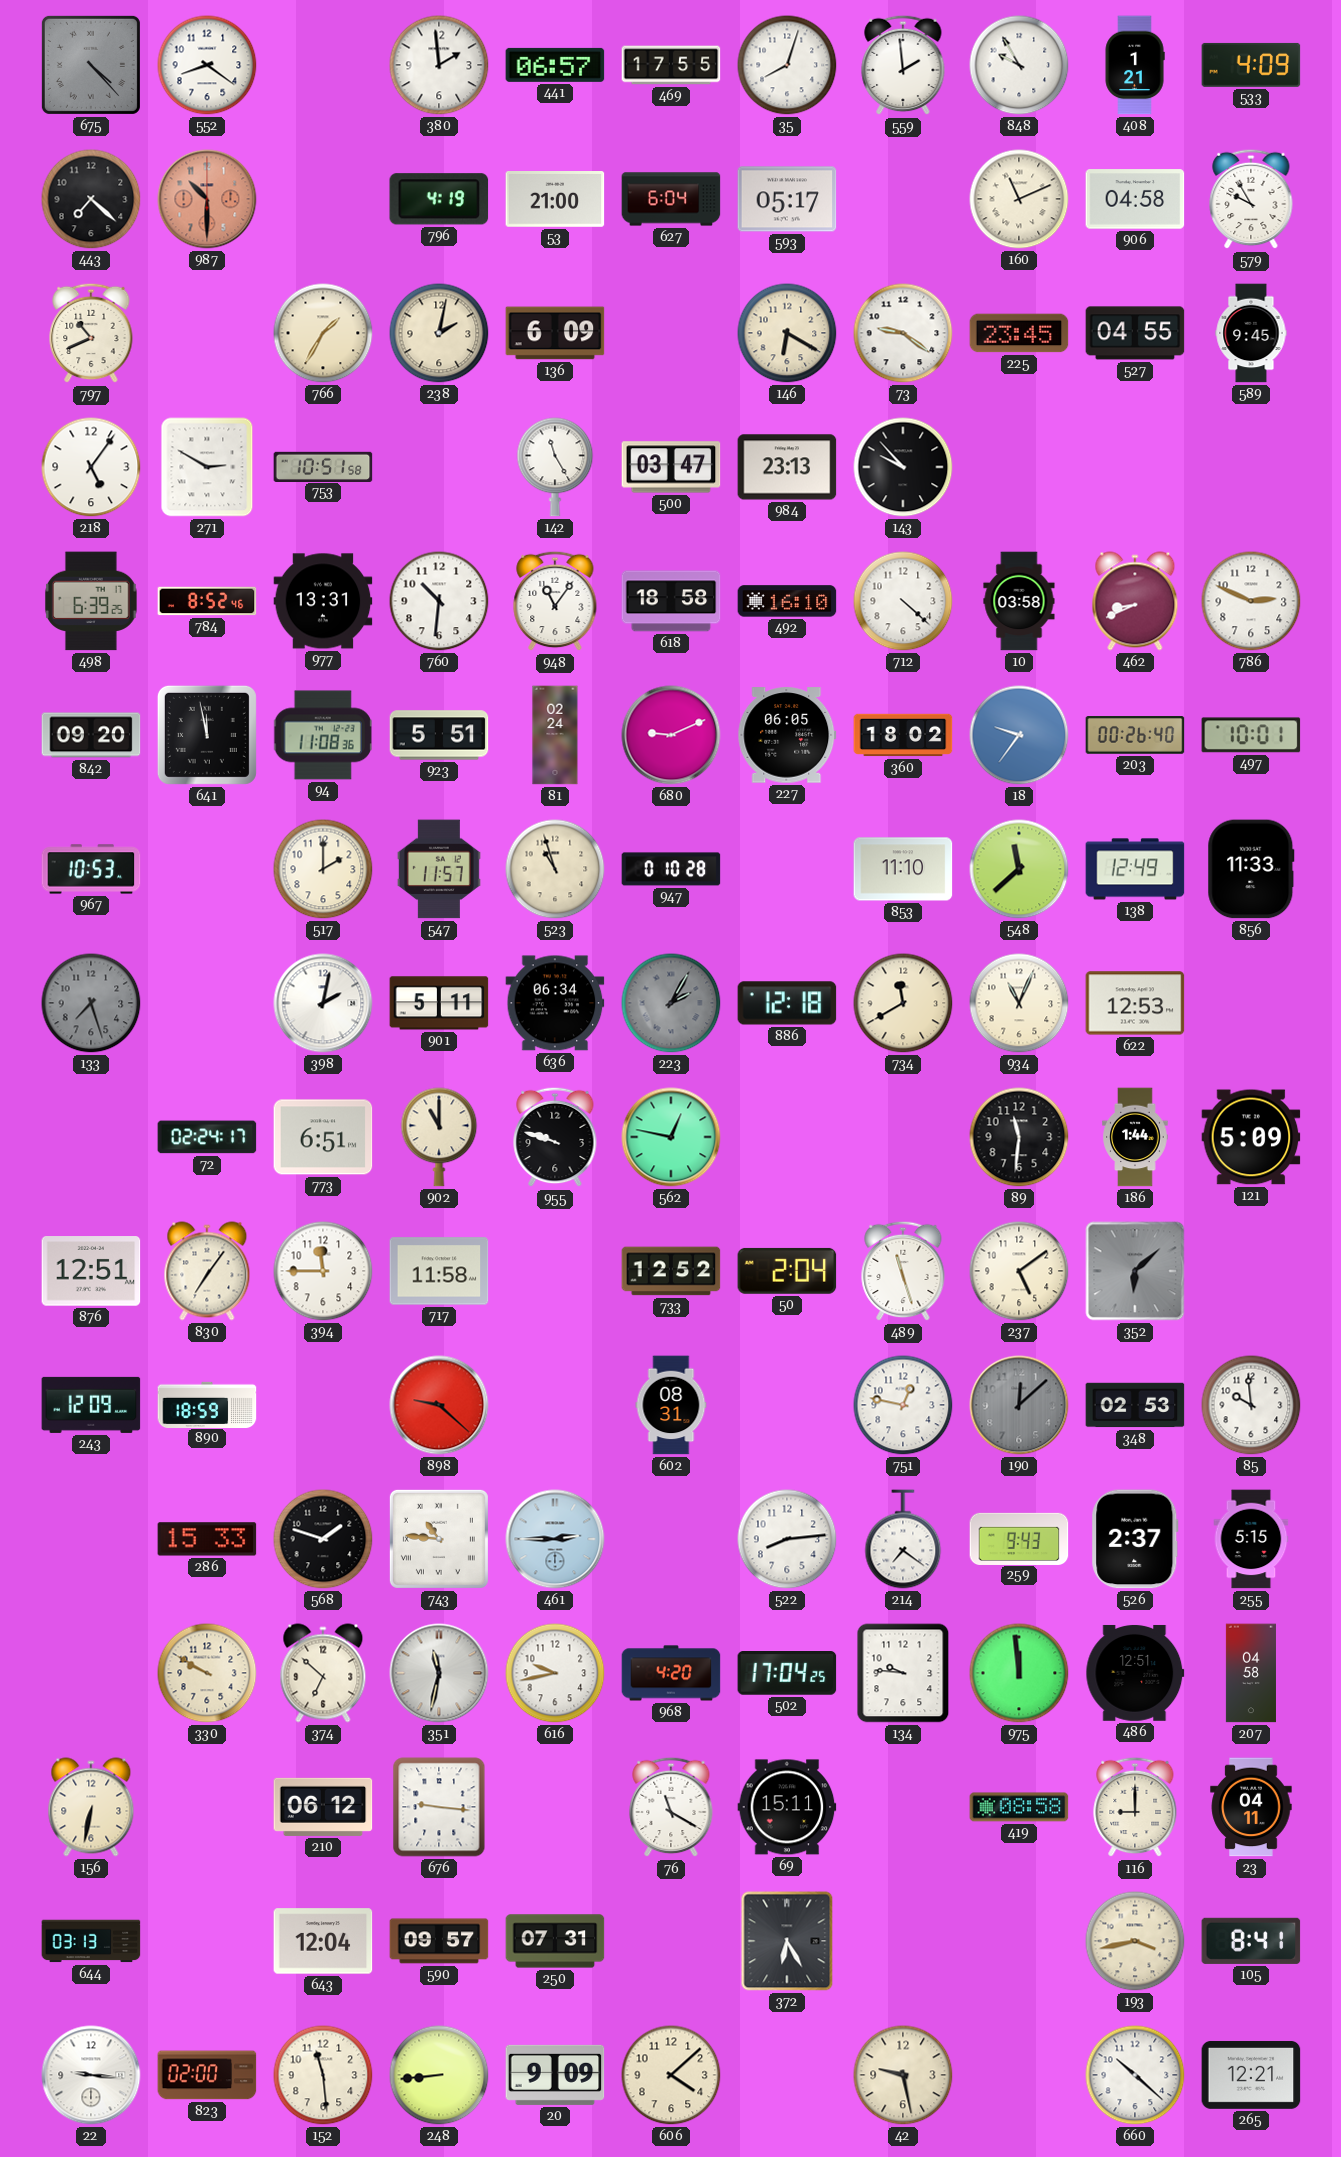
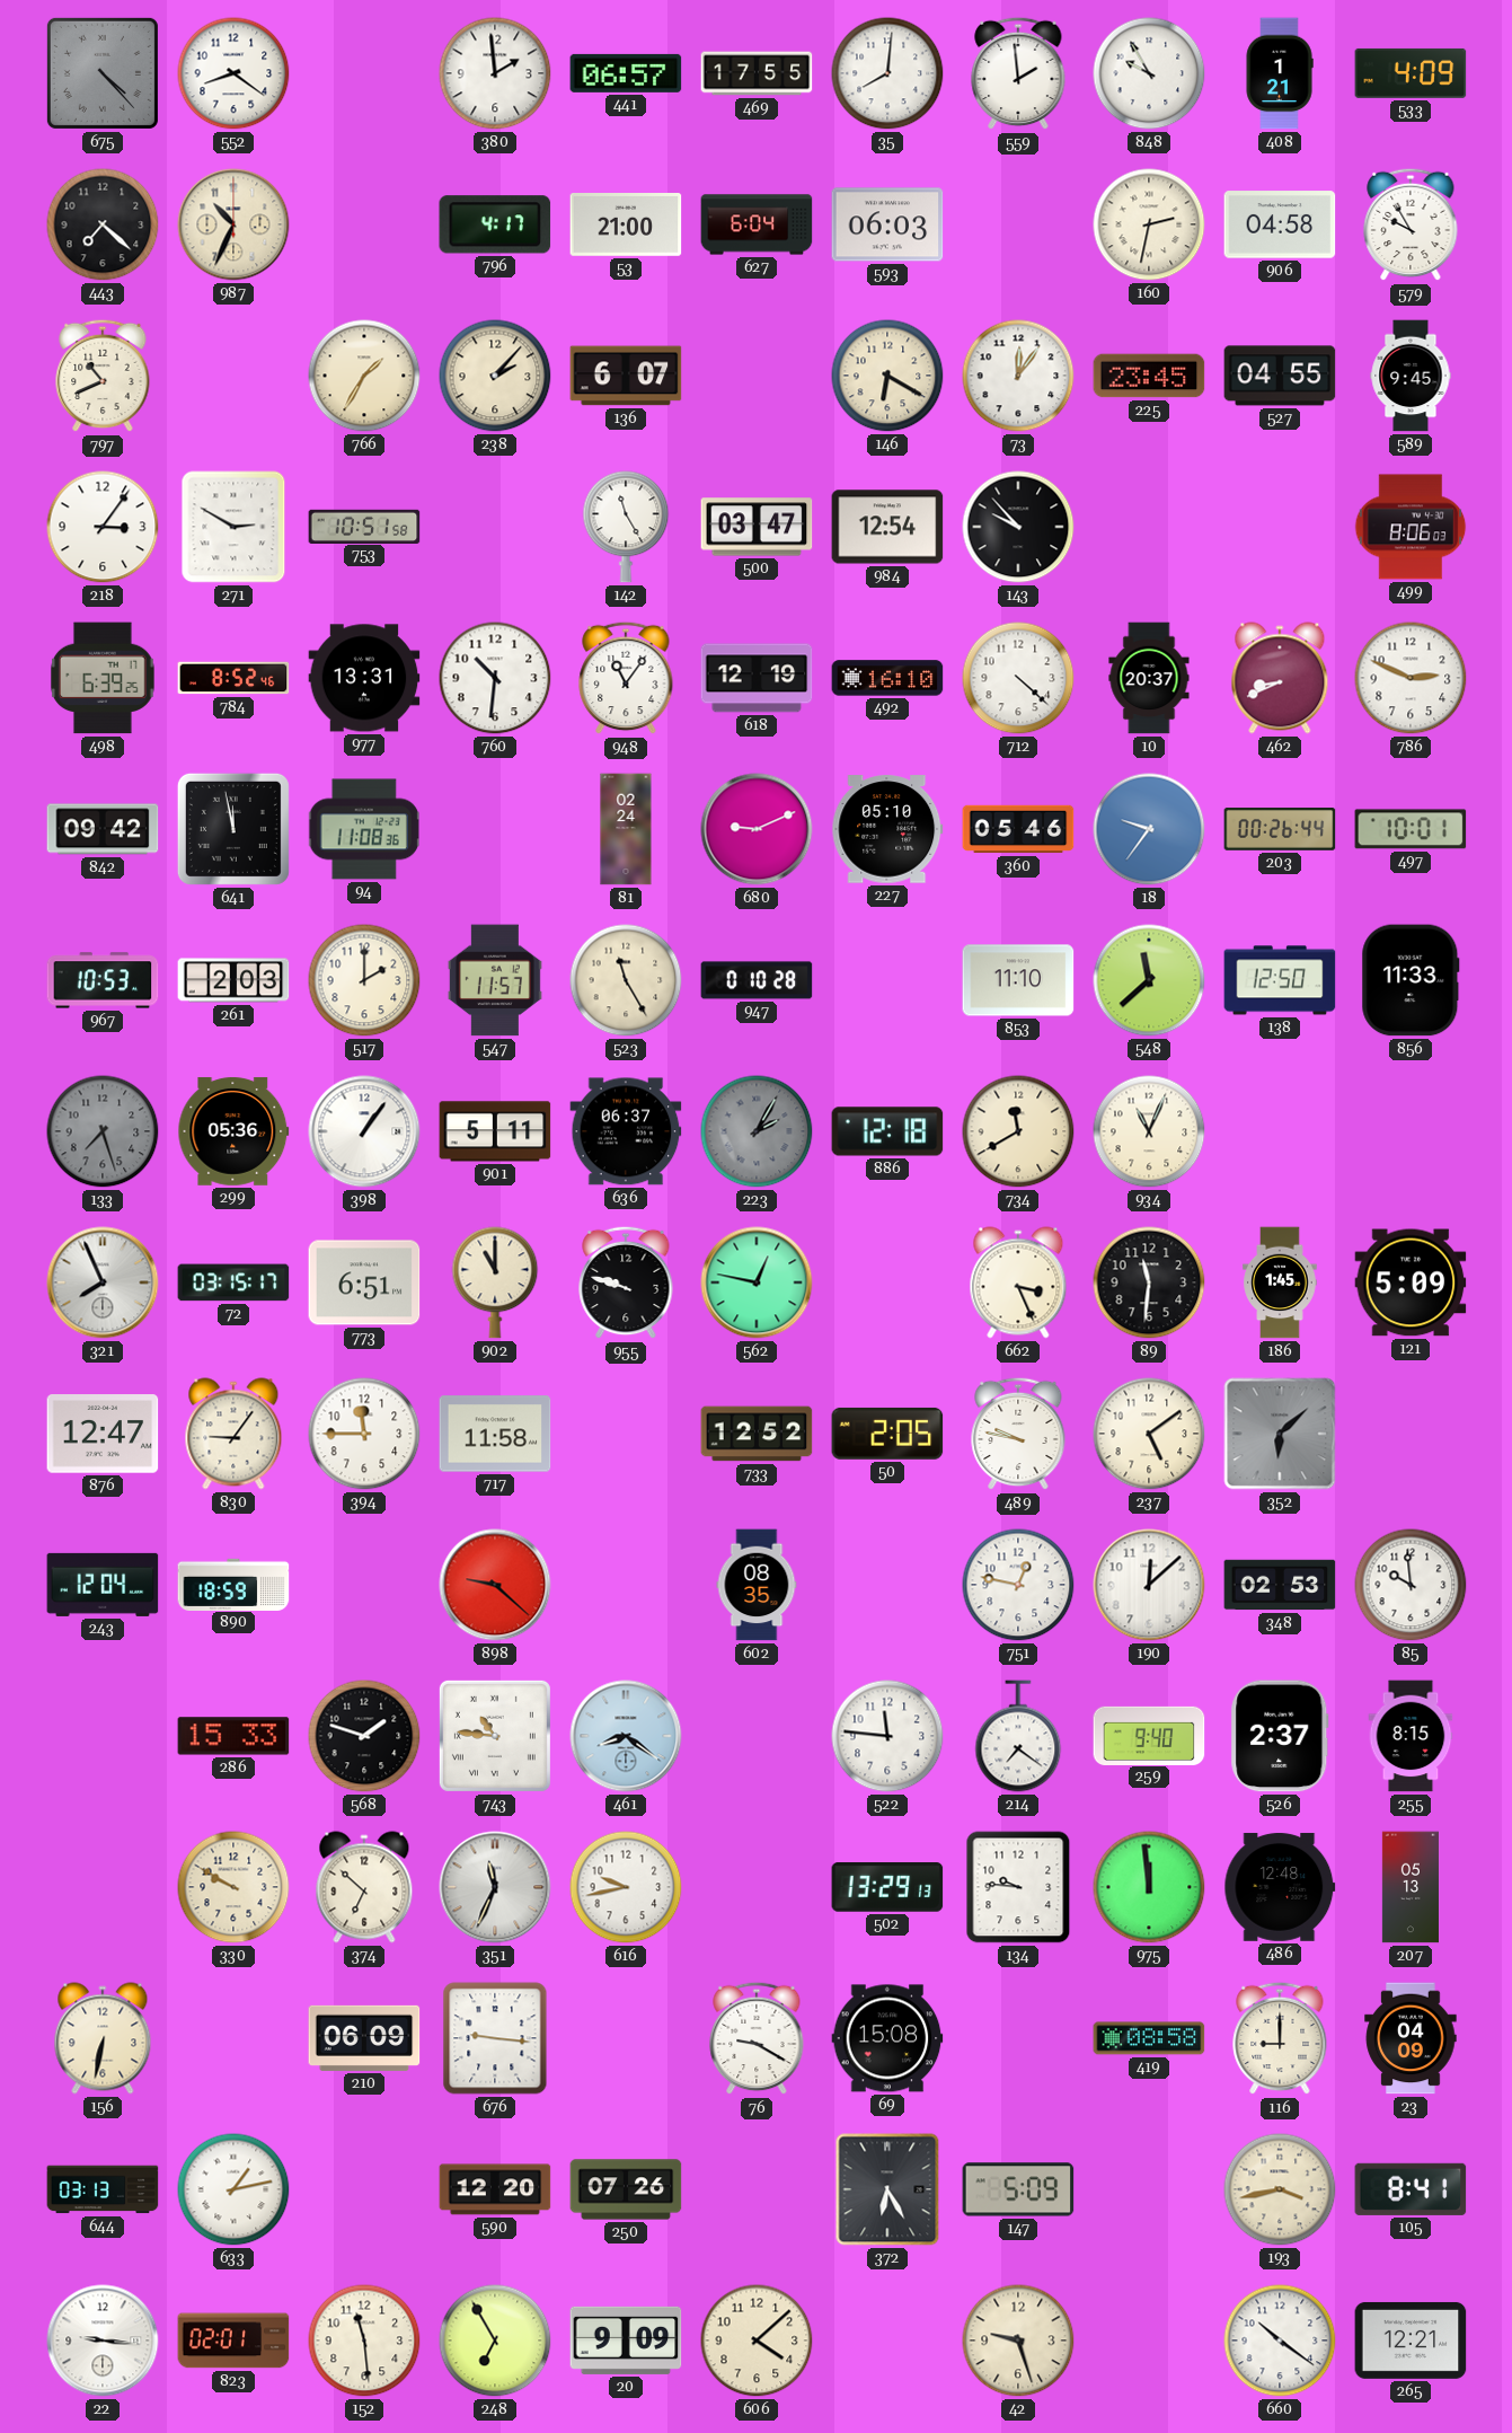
35: 8:03 -> 8:01
987: 10:30 -> 10:34
987 dial: salmon -> cream
796: 4:19 -> 4:17
593: 05:17 -> 06:03
160: 11:11 -> 2:32
238: 2:02 -> 2:07
136: 6:09 -> 6:07
73: 9:21 -> 12:06
218: 5:06 -> 3:06
984: 23:13 -> 12:54
499: none -> 8:06
618: 18:58 -> 12:19
10: 03:58 -> 20:37
842: 09:20 -> 09:42
923: 5:51 -> none
227: 06:05 -> 05:10
360: 18:02 -> 05:46
203: 00:26:40 -> 00:26:44
261: none -> 2:03
523: 10:57 -> 11:25
138: 12:49 -> 12:50
299: none -> 05:36
398: 2:02 -> 1:06
636: 06:34 -> 06:37
622: 12:53 -> none
321: none -> 7:56
72: 02:24 -> 03:15
662: none -> 3:26
186: 1:44 -> 1:45
876: 12:51 -> 12:47
830: 7:06 -> 9:06
50: 2:04 -> 2:05
489: 11:27 -> 9:47
243: 12:09 -> 12:04
602: 08:31 -> 08:35
190 dial: grey -> white
461: 2:45 -> 8:21
522: 8:14 -> 11:46
259: 9:43 -> 9:40
255: 5:15 -> 8:15
351: 11:32 -> 11:34
968: 4:20 -> none
502: 17:04 -> 13:29
486: 12:51 -> 12:48
207: 04:58 -> 05:13
210: 06:12 -> 06:09
76: 11:20 -> 9:20
69: 15:11 -> 15:08
23: 04:11 -> 04:09
633: none -> 1:13
643: 12:04 -> none
590: 09:57 -> 12:20
250: 07:31 -> 07:26
147: none -> 5:09
823: 02:00 -> 02:01
248: 8:44 -> 6:55
42: 9:28 -> 9:27
660: 10:22 -> 10:21
